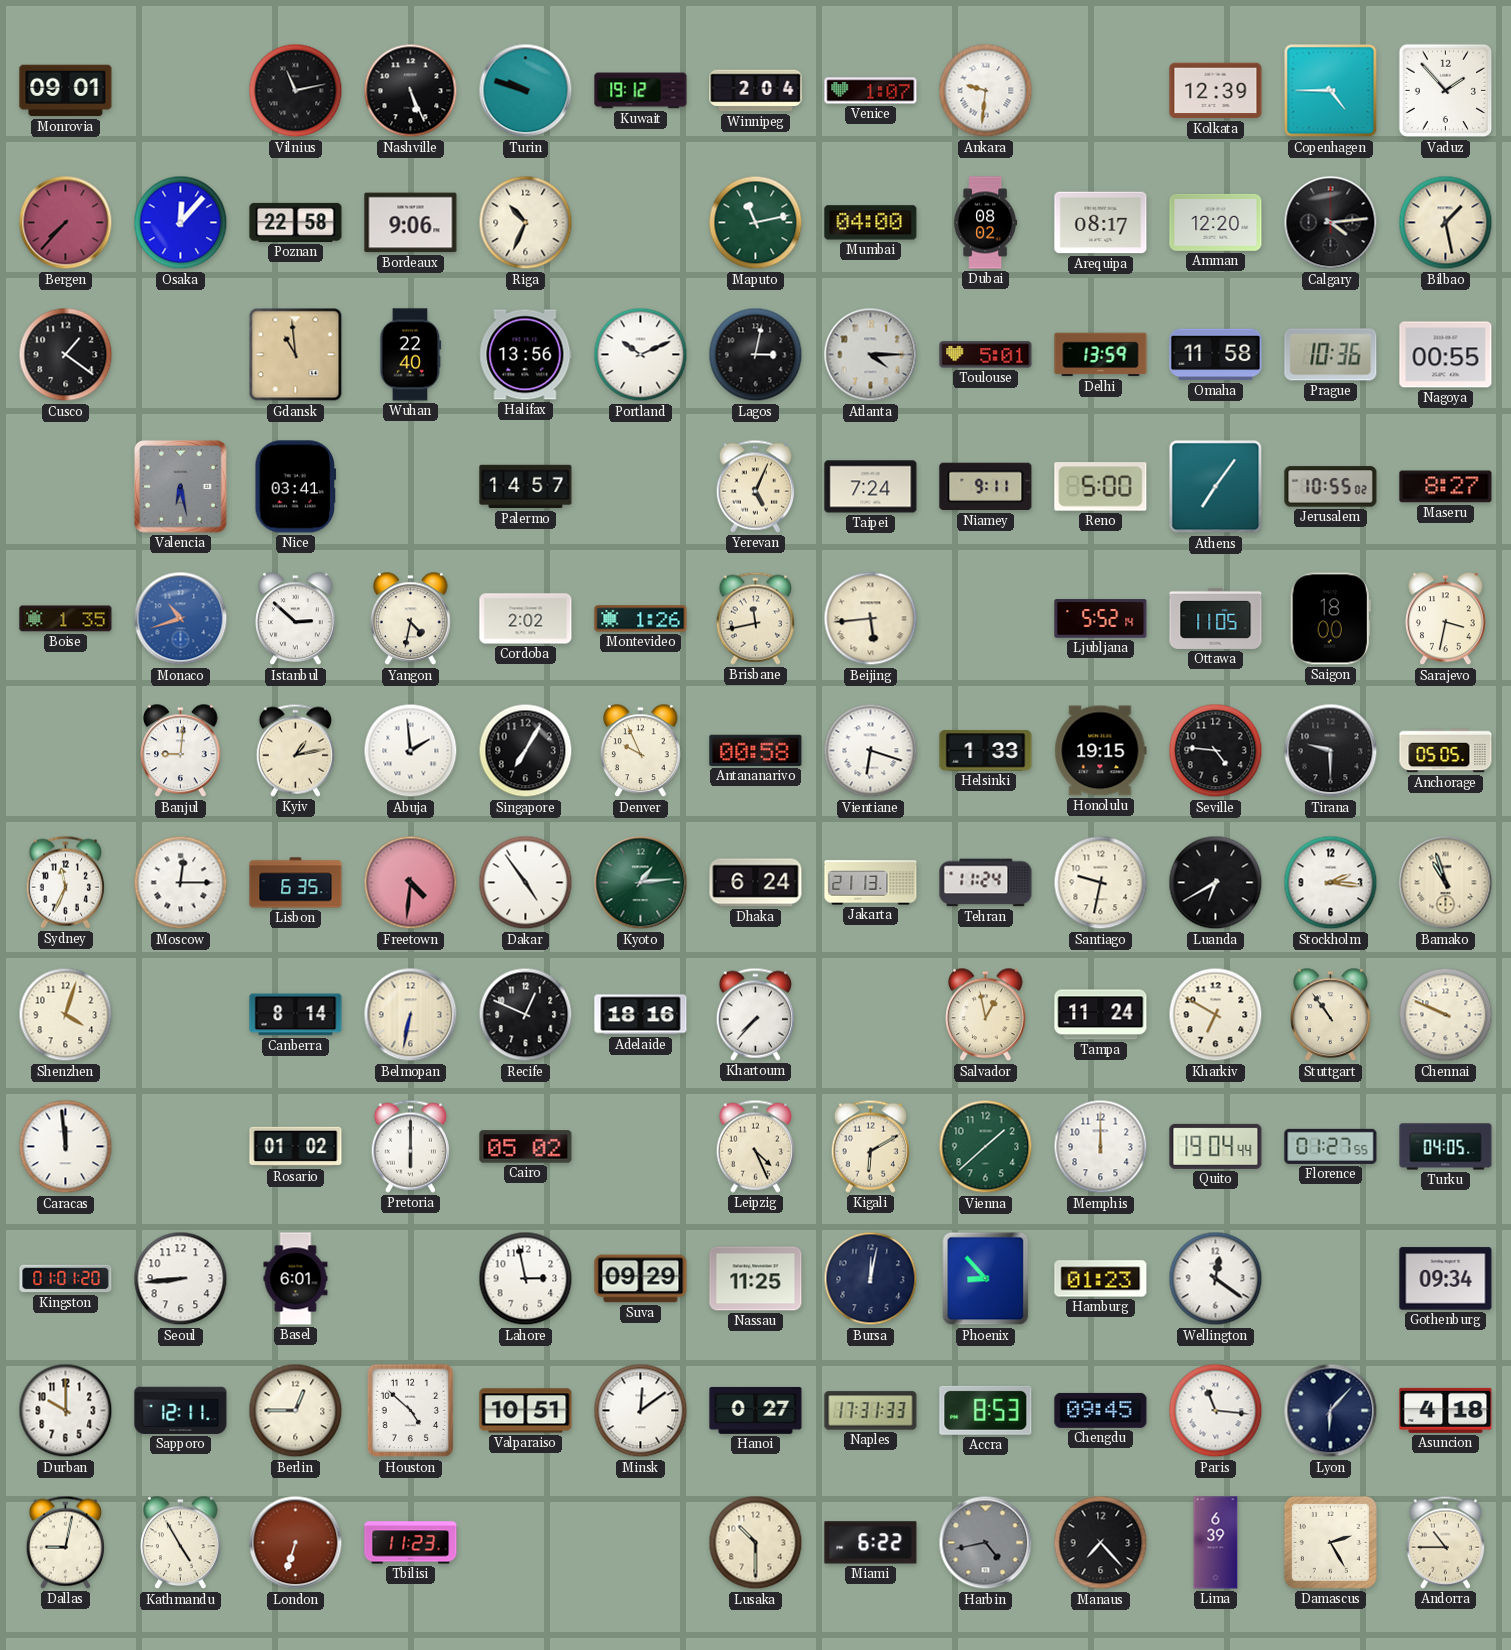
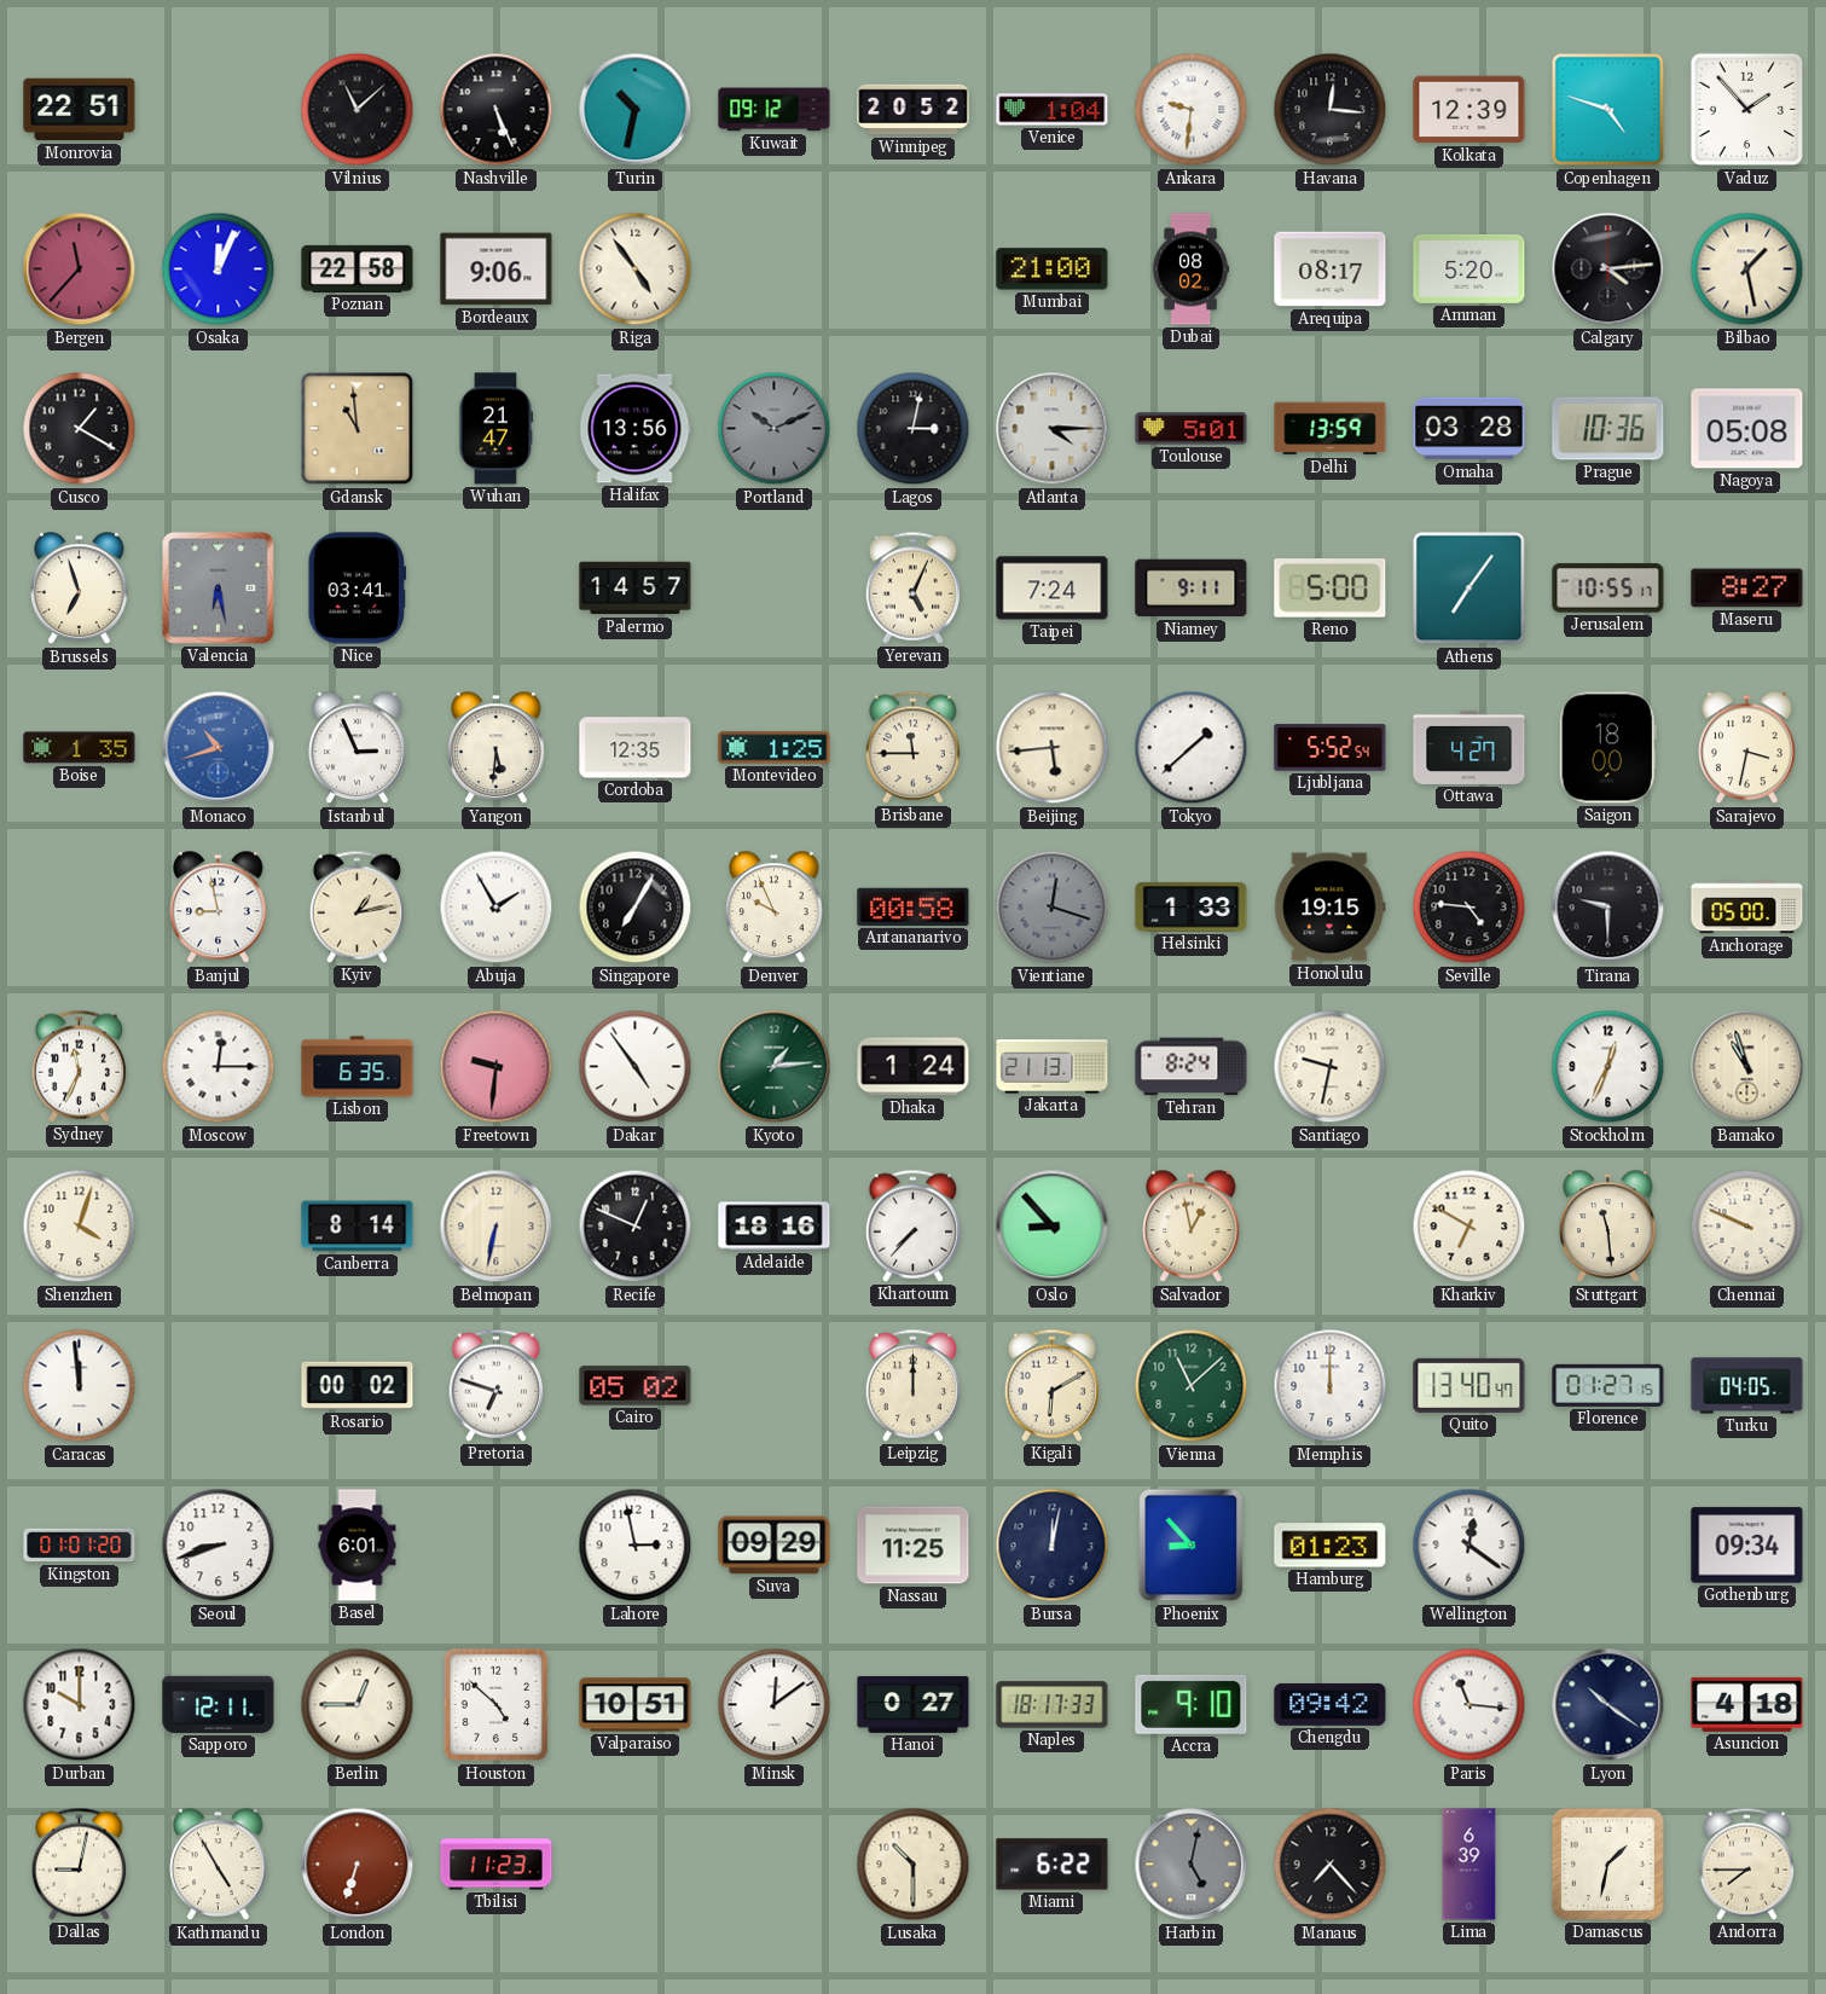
Monrovia: 09:01 -> 22:51
Vilnius: 11:13 -> 11:08
Turin: 9:48 -> 10:32
Kuwait: 19:12 -> 09:12
Winnipeg: 2:04 -> 20:52
Venice: 1:07 -> 1:04
Havana: none -> 12:16
Copenhagen: 4:45 -> 4:48
Bergen: 7:37 -> 11:37
Osaka: 12:07 -> 12:04
Riga: 10:34 -> 4:54
Maputo: 11:13 -> none
Mumbai: 04:00 -> 21:00
Amman: 12:20 -> 5:20
Cusco: 1:21 -> 1:20
Wuhan: 22:40 -> 21:47
Portland dial: white -> grey
Omaha: 11:58 -> 03:28
Nagoya: 00:55 -> 05:08
Brussels: none -> 6:57
Jerusalem: 10:55:02 -> 10:55:17
Istanbul: 2:52 -> 2:56
Yangon: 4:32 -> 5:31
Cordoba: 2:02 -> 12:35
Montevideo: 1:26 -> 1:25
Brisbane: 11:43 -> 11:45
Tokyo: none -> 1:38
Ljubljana: 5:52:14 -> 5:52:54
Ottawa: 11:05 -> 4:27
Banjul: 9:01 -> 8:58
Abuja: 1:59 -> 1:55
Vientiane: 6:18 -> 12:18
Vientiane dial: white -> grey
Anchorage: 05:05 -> 05:00
Freetown: 4:31 -> 9:31
Dhaka: 6:24 -> 1:24
Tehran: 11:24 -> 8:24
Luanda: 6:40 -> none
Stockholm: 2:16 -> 12:34
Oslo: none -> 8:53
Tampa: 11:24 -> none
Stuttgart: 10:54 -> 11:29
Rosario: 01:02 -> 00:02
Pretoria: 6:00 -> 6:48
Leipzig: 4:26 -> 12:00
Vienna: 1:38 -> 11:08
Quito: 19:04 -> 13:40
Florence: 01:27:55 -> 01:27:15
Seoul: 8:44 -> 8:42
Naples: 17:31 -> 18:17
Accra: 8:53 -> 9:10
Chengdu: 09:45 -> 09:42
Lyon: 6:07 -> 10:21
Harbin: 4:43 -> 5:02
Damascus: 2:25 -> 1:32
Andorra: 10:45 -> 7:45
